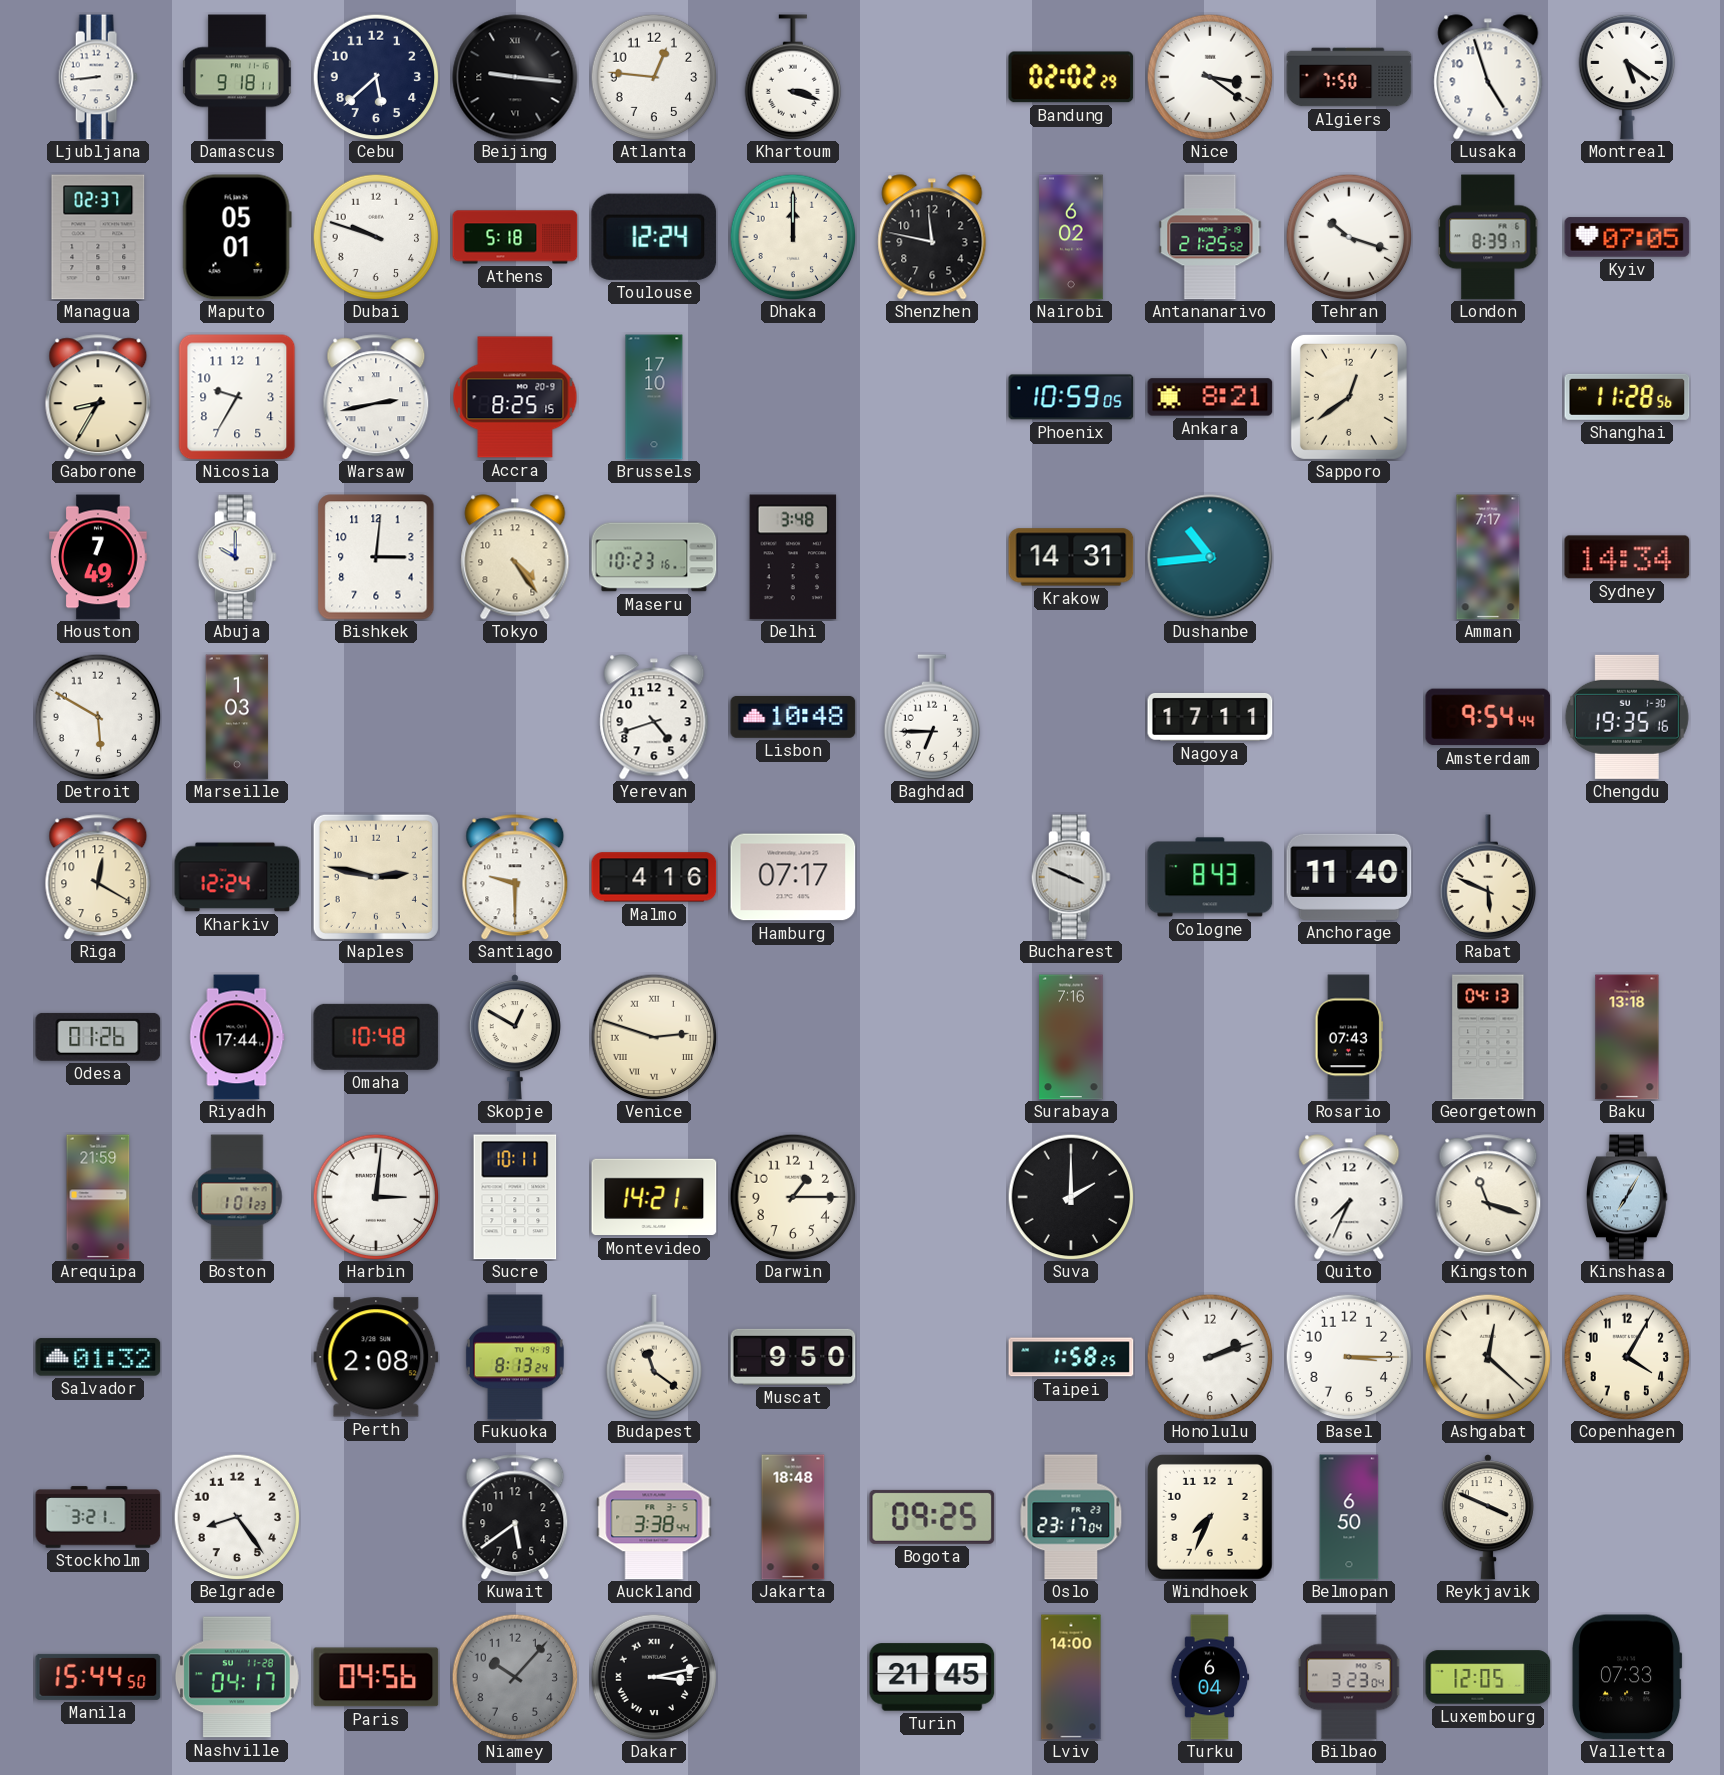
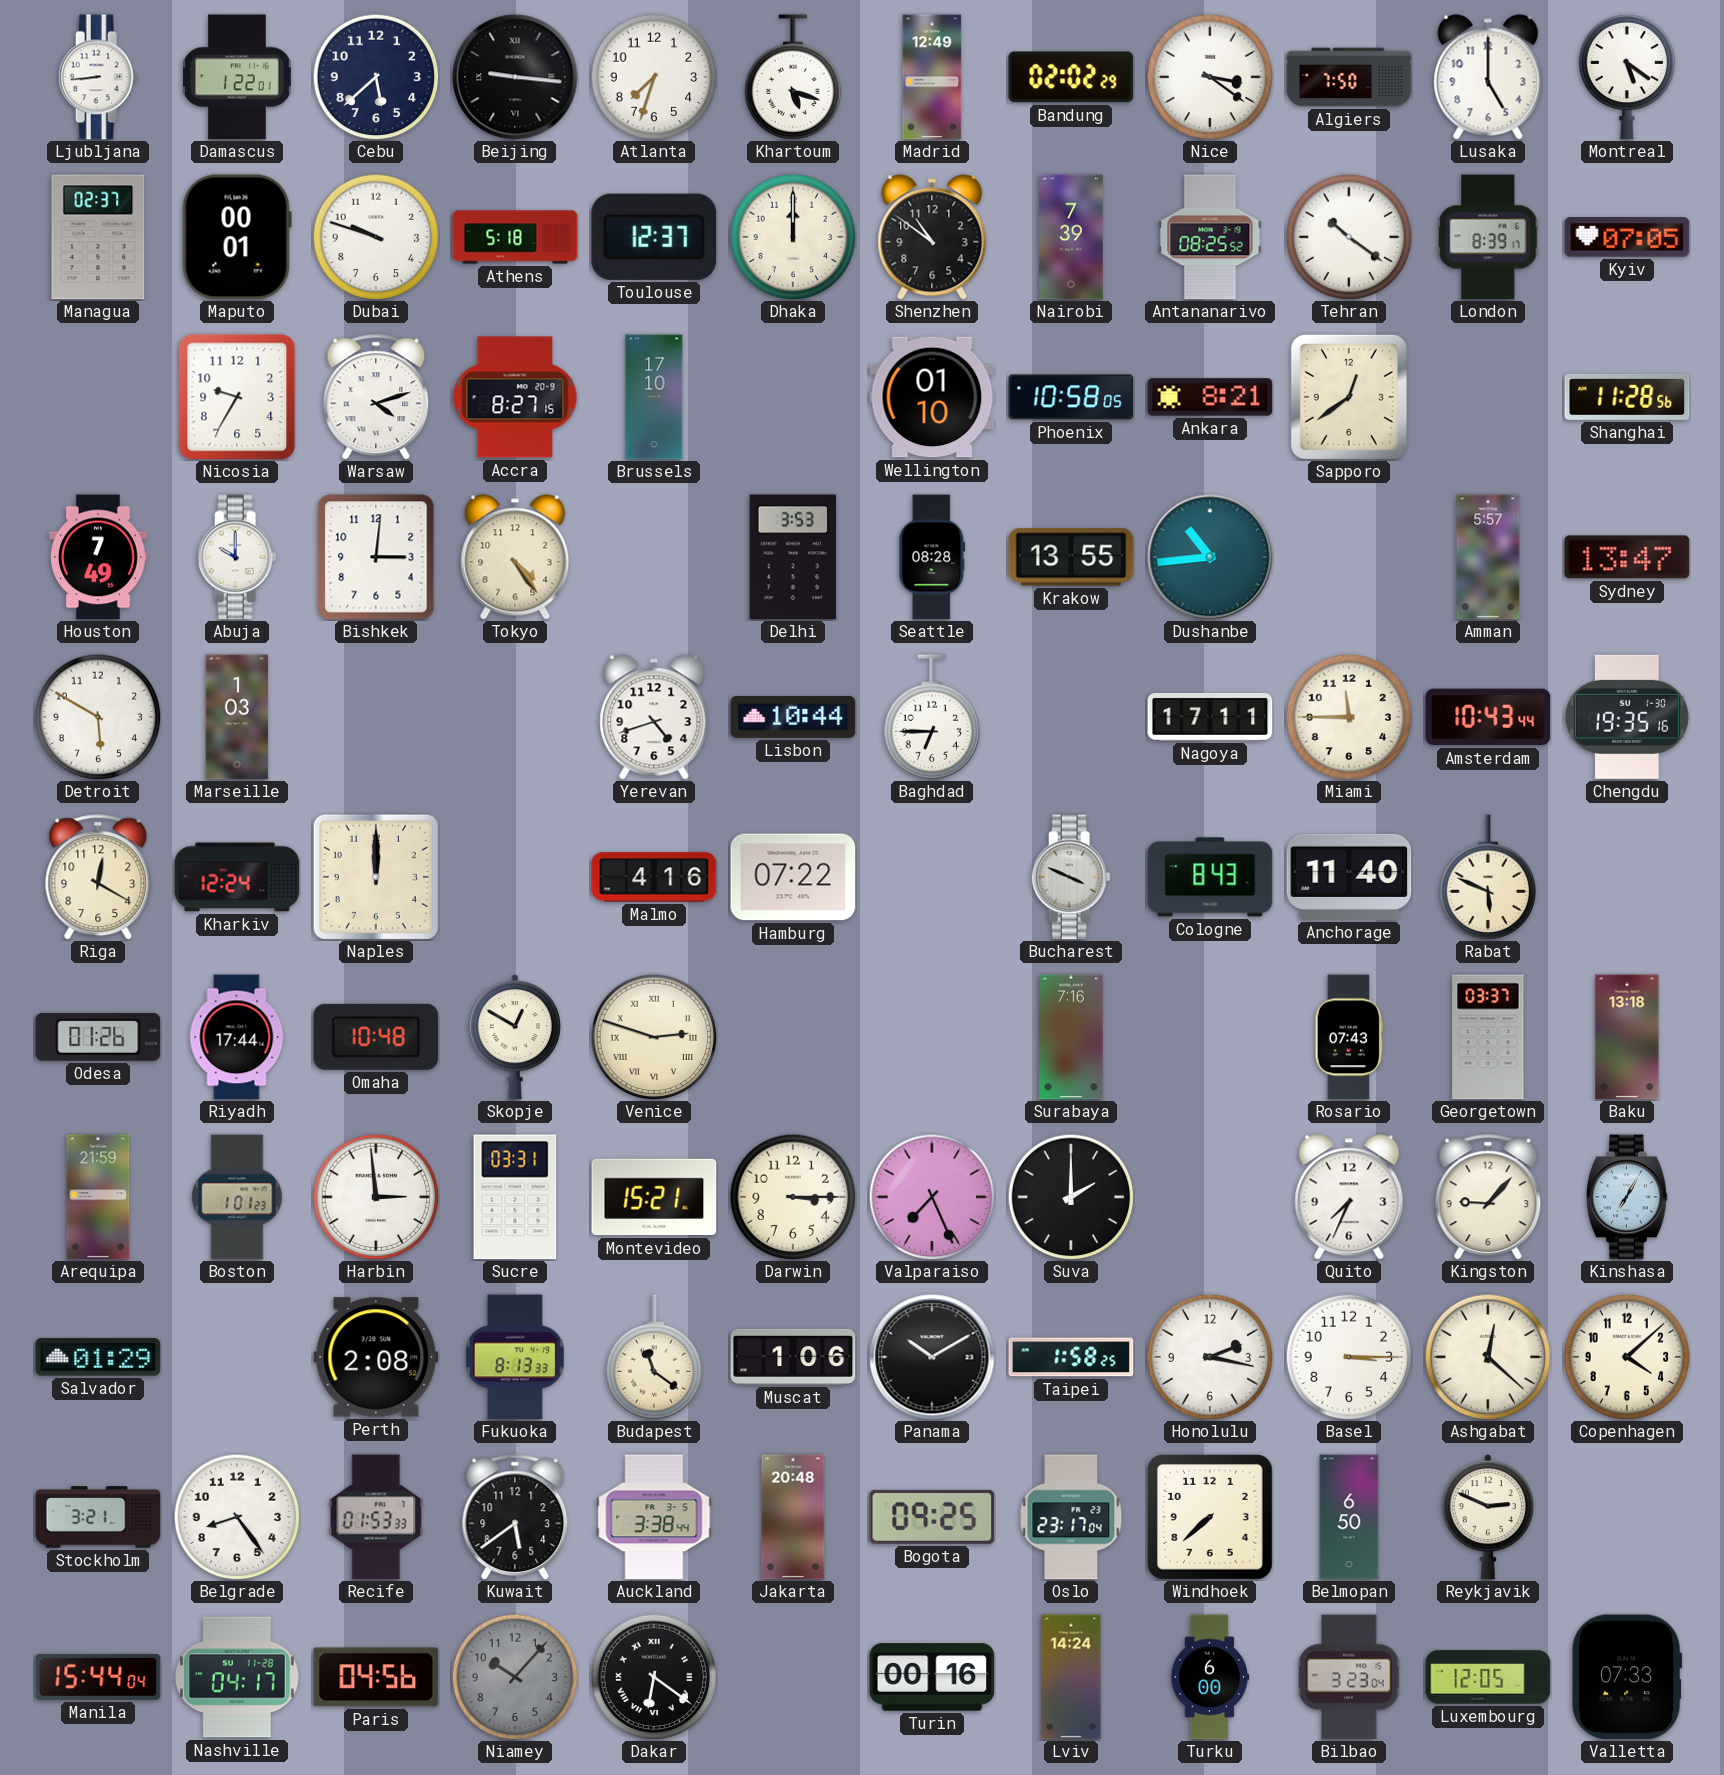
Damascus: 9:18 -> 1:22
Atlanta: 12:46 -> 7:33
Khartoum: 3:18 -> 5:18
Madrid: none -> 12:49
Lusaka: 4:57 -> 5:00
Maputo: 05:01 -> 00:01
Toulouse: 12:24 -> 12:37
Shenzhen: 11:47 -> 10:51
Nairobi: 6:02 -> 7:39
Antananarivo: 21:25 -> 08:25
Tehran: 10:18 -> 10:21
Gaborone: 8:35 -> none
Warsaw: 2:43 -> 4:12
Accra: 8:25 -> 8:27
Wellington: none -> 01:10
Phoenix: 10:59 -> 10:58
Maseru: 10:23 -> none
Delhi: 3:48 -> 3:53
Seattle: none -> 08:28
Krakow: 14:31 -> 13:55
Amman: 7:17 -> 5:57
Sydney: 14:34 -> 13:47
Lisbon: 10:48 -> 10:44
Miami: none -> 11:45
Amsterdam: 9:54 -> 10:43
Naples: 2:47 -> 12:00
Santiago: 9:30 -> none
Hamburg: 07:17 -> 07:22
Georgetown: 04:13 -> 03:37
Harbin: 3:01 -> 2:59
Sucre: 10:11 -> 03:31
Montevideo: 14:21 -> 15:21
Darwin: 1:15 -> 3:15
Valparaiso: none -> 7:26
Kingston: 11:18 -> 9:07
Salvador: 01:32 -> 01:29
Fukuoka: 8:13:24 -> 8:13:33
Muscat: 9:50 -> 1:06
Panama: none -> 10:10
Honolulu: 2:12 -> 2:17
Copenhagen: 4:05 -> 4:08
Recife: none -> 01:53
Jakarta: 18:48 -> 20:48
Windhoek: 7:34 -> 7:38
Reykjavik: 3:49 -> 2:49
Manila: 15:44:50 -> 15:44:04
Dakar: 3:13 -> 6:21
Turin: 21:45 -> 00:16
Lviv: 14:00 -> 14:24
Turku: 6:04 -> 6:00
